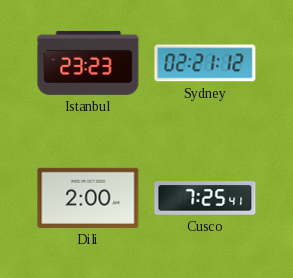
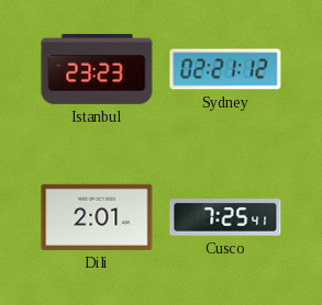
Dili: 2:00 -> 2:01
